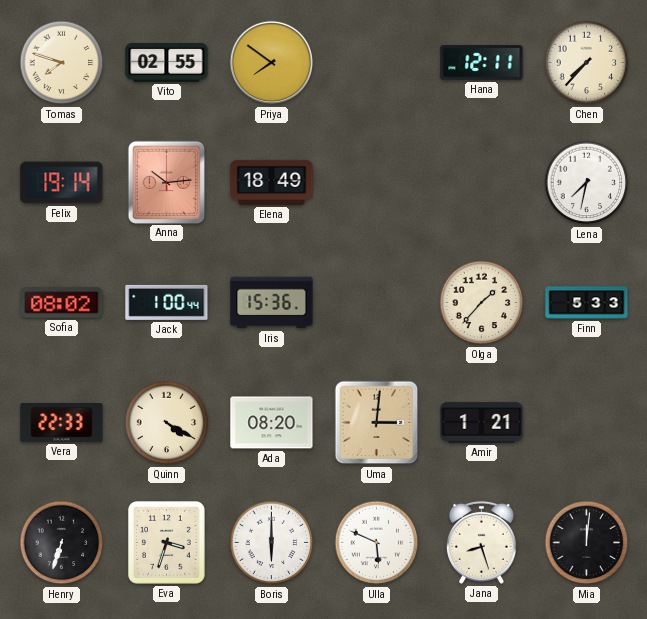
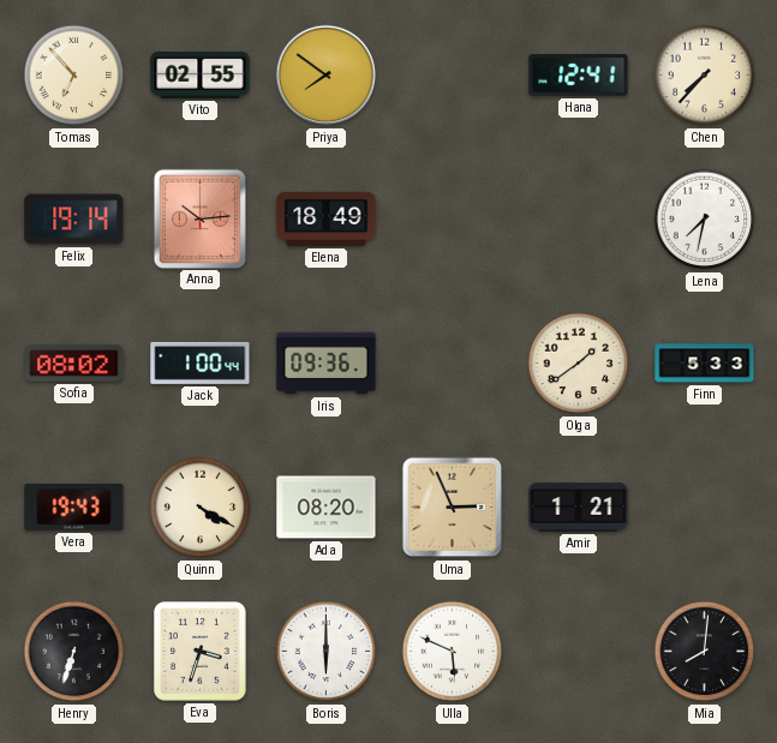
Tomas: 7:48 -> 6:53
Hana: 12:11 -> 12:41
Iris: 15:36 -> 09:36
Olga: 1:37 -> 1:39
Vera: 22:33 -> 19:43
Uma: 3:01 -> 2:56
Jana: 8:27 -> none
Mia: 12:01 -> 8:01
